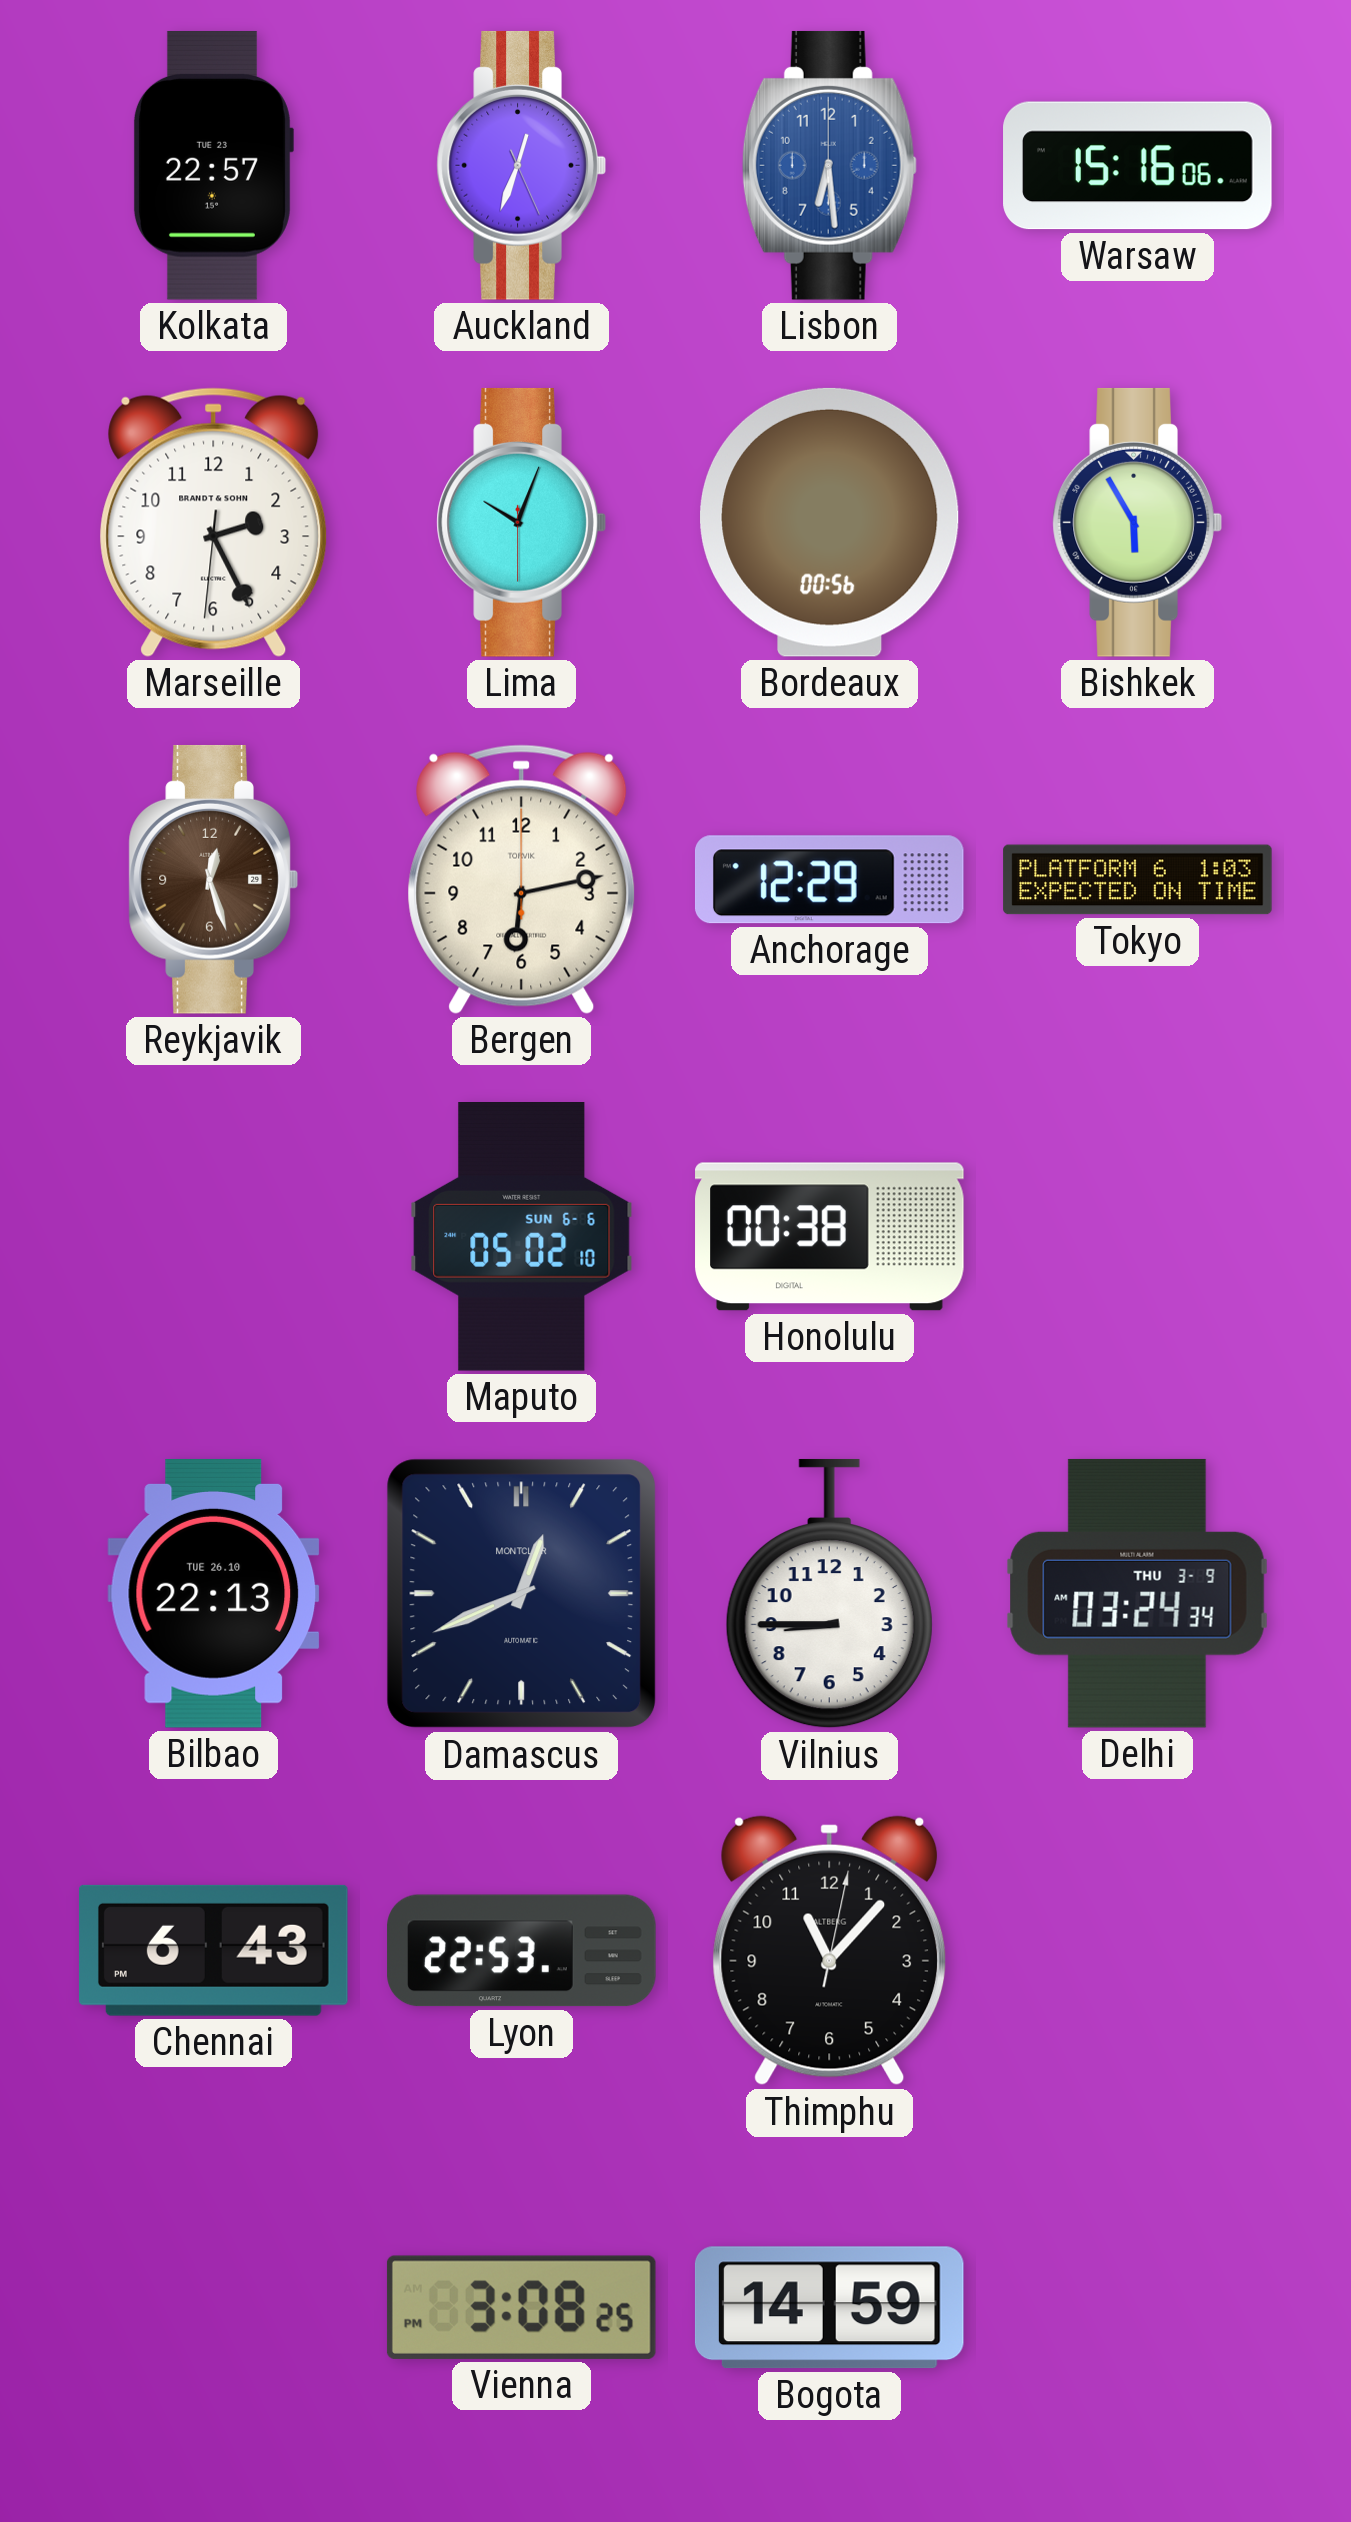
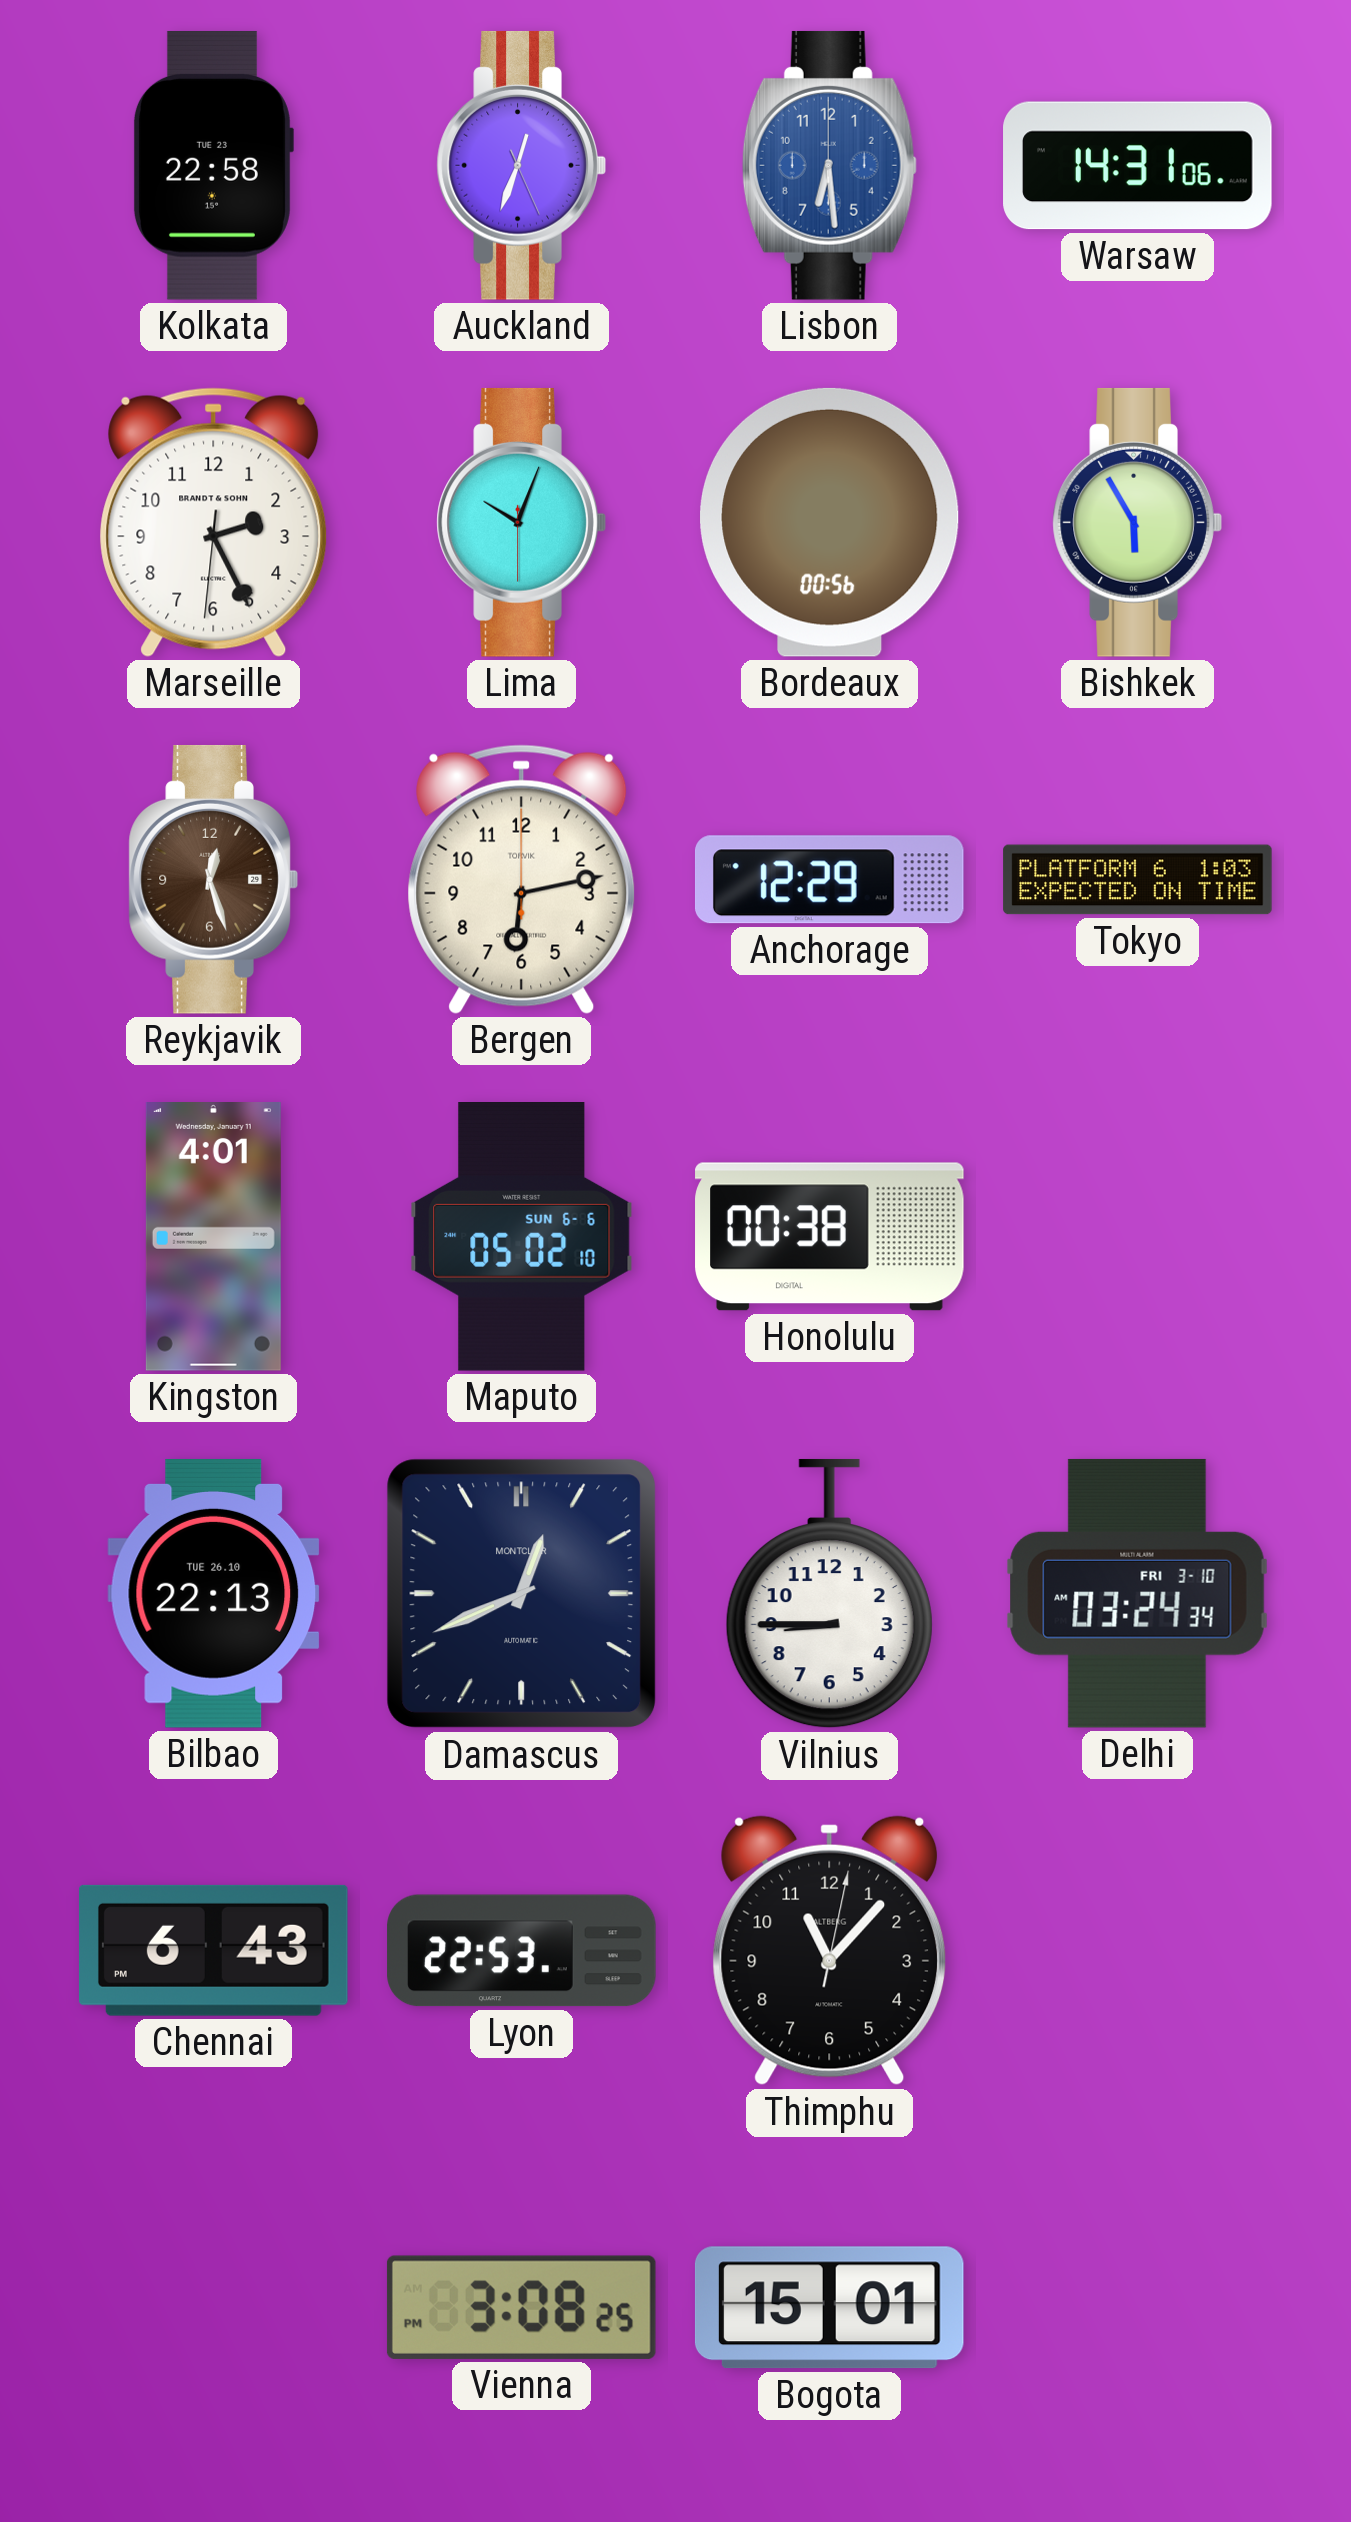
Kolkata: 22:57 -> 22:58
Warsaw: 15:16 -> 14:31
Kingston: none -> 4:01
Delhi date: THU 3-9 -> FRI 3-10
Bogota: 14:59 -> 15:01
